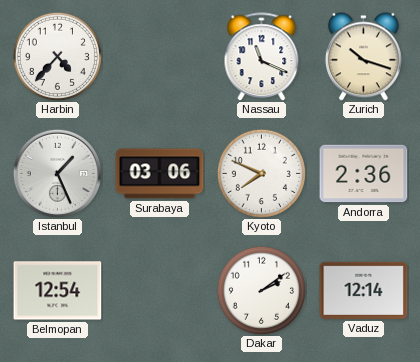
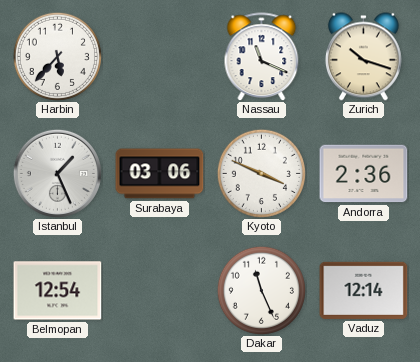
Harbin: 4:37 -> 5:37
Kyoto: 7:49 -> 3:49
Dakar: 2:09 -> 11:26
